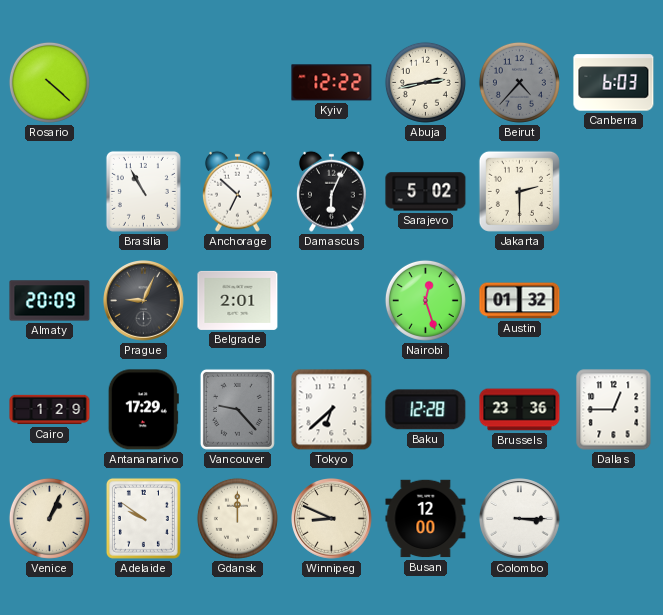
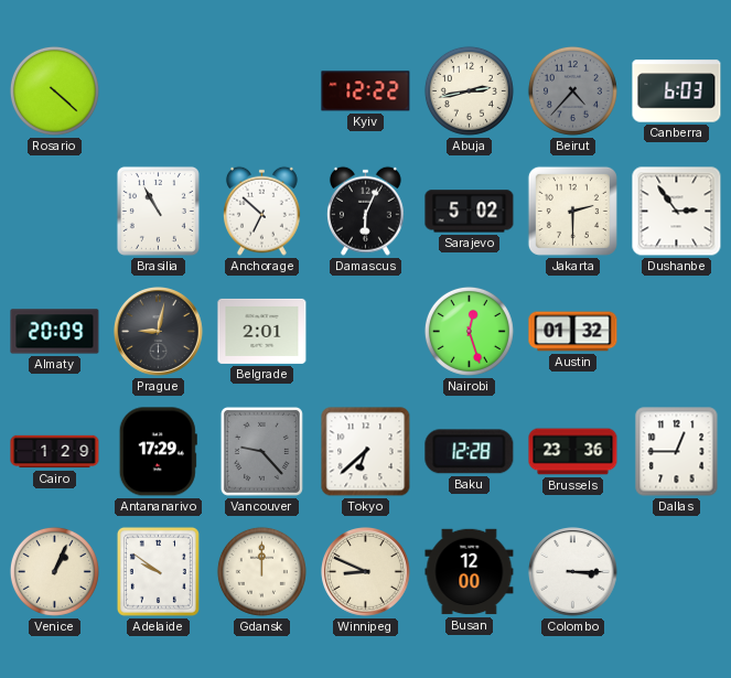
Dushanbe: none -> 2:54
Prague: 9:04 -> 9:02
